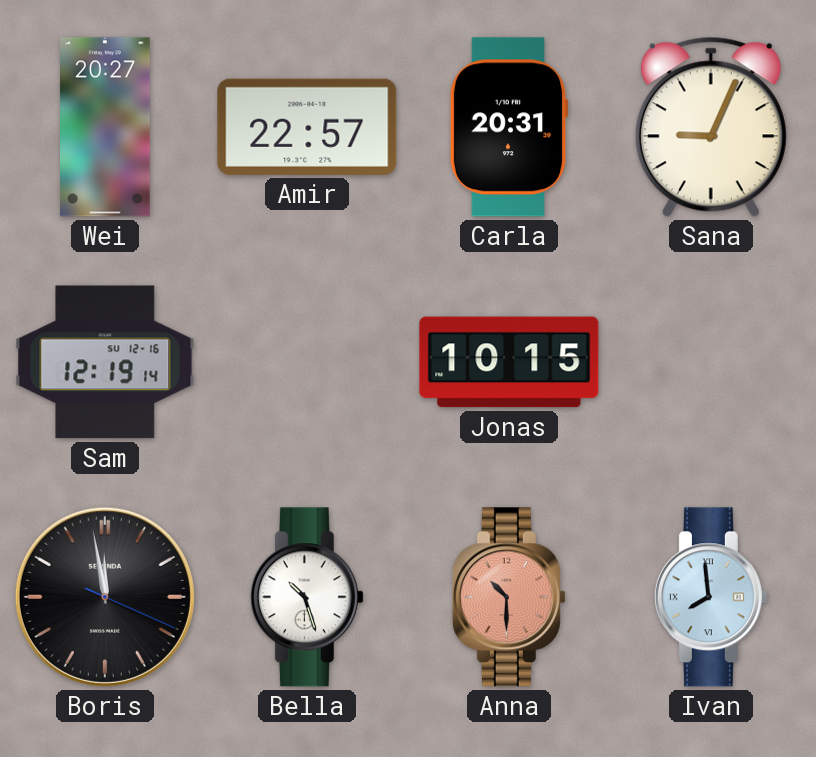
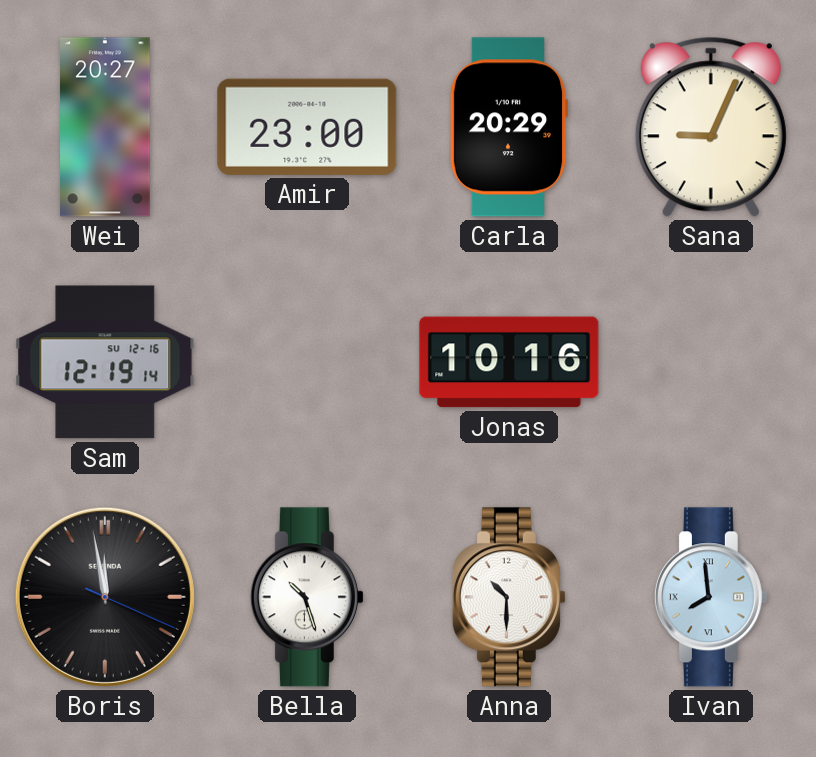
Amir: 22:57 -> 23:00
Carla: 20:31 -> 20:29
Jonas: 10:15 -> 10:16
Anna dial: salmon -> white
